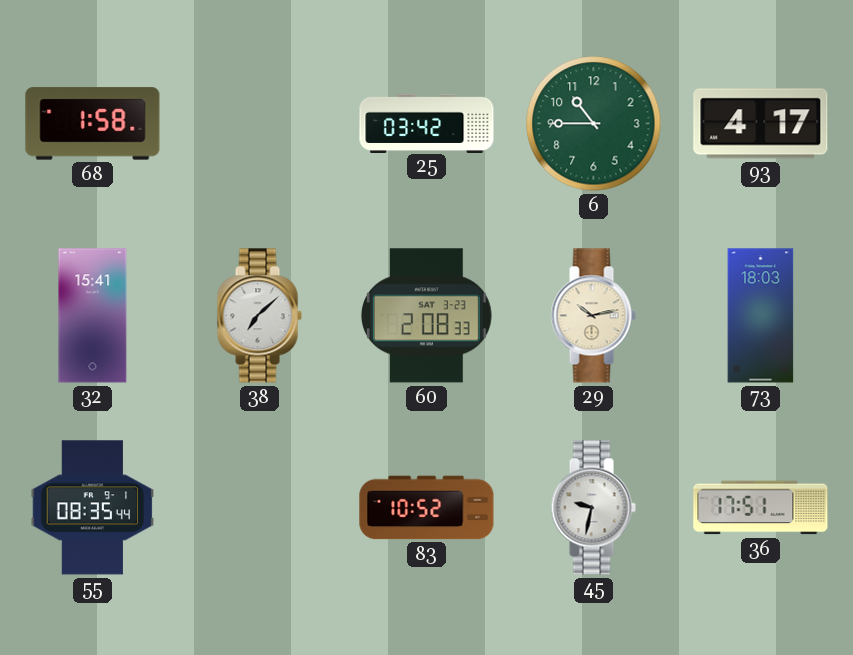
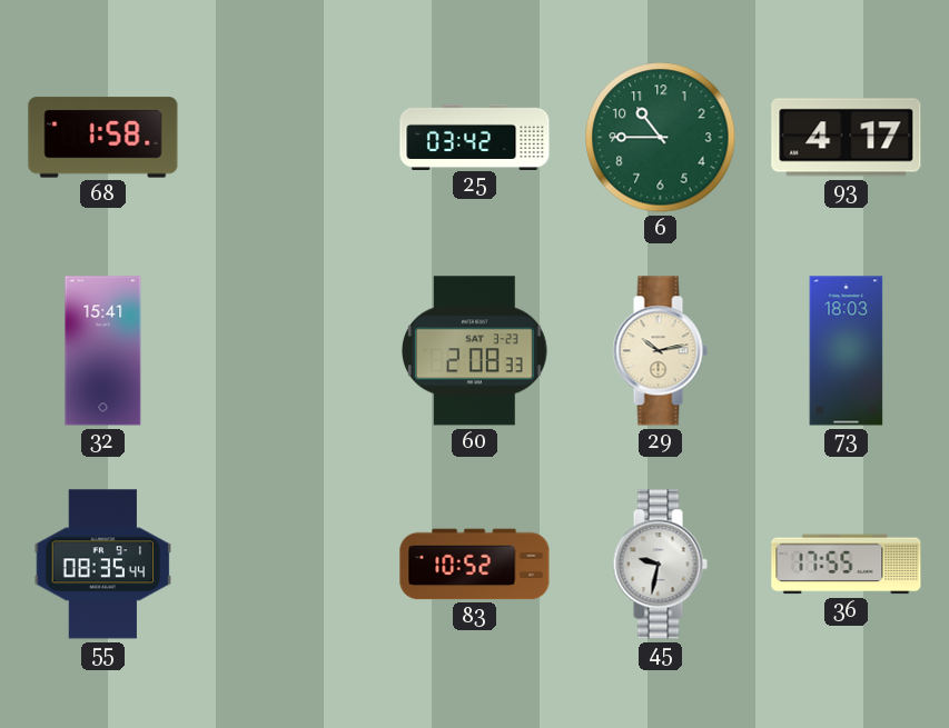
38: 7:08 -> none
36: 17:51 -> 17:55
